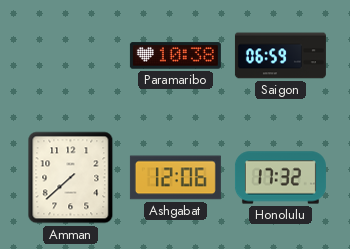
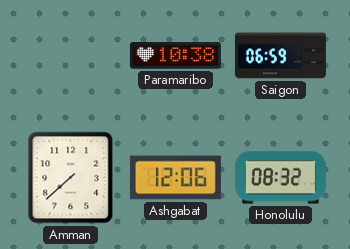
Honolulu: 17:32 -> 08:32
